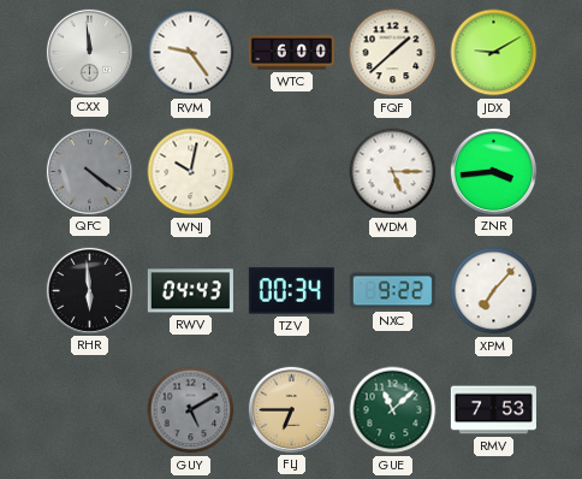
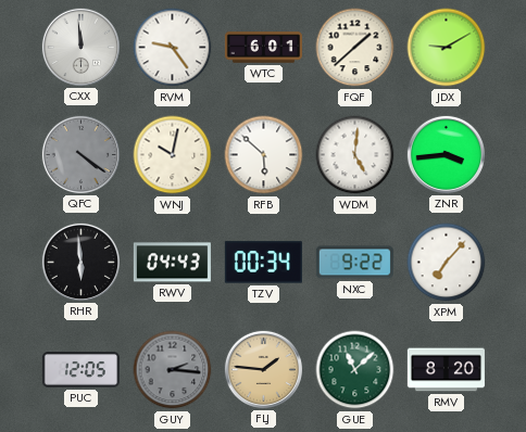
WTC: 6:00 -> 6:01
RFB: none -> 5:52
WDM: 5:15 -> 5:01
PUC: none -> 12:05
GUY: 5:10 -> 2:16
FLJ: 6:45 -> 1:46
RMV: 7:53 -> 8:20
